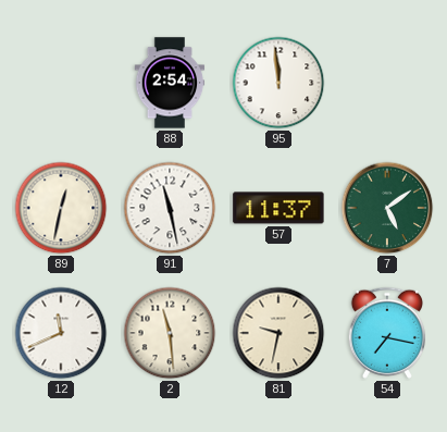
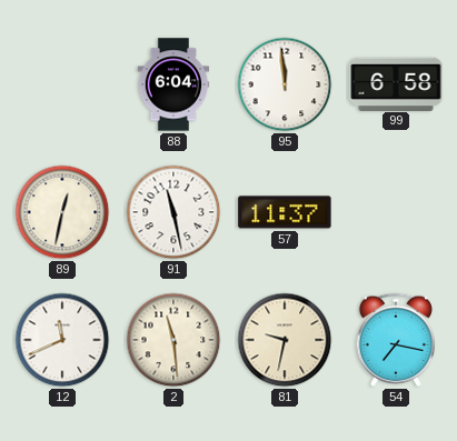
88: 2:54 -> 6:04
99: none -> 6:58
7: 5:09 -> none
